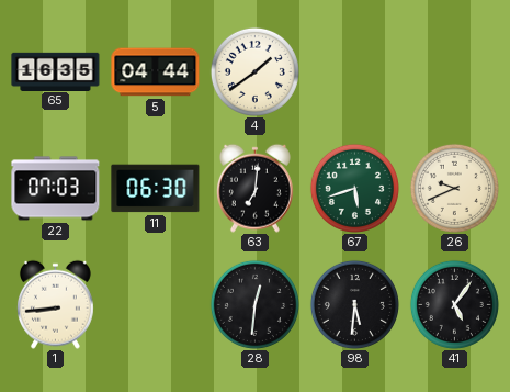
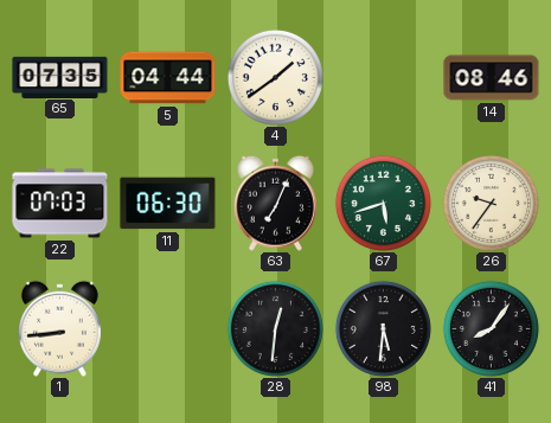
65: 16:35 -> 07:35
14: none -> 08:46
63: 7:01 -> 7:04
26: 9:41 -> 9:36
41: 5:06 -> 8:06
